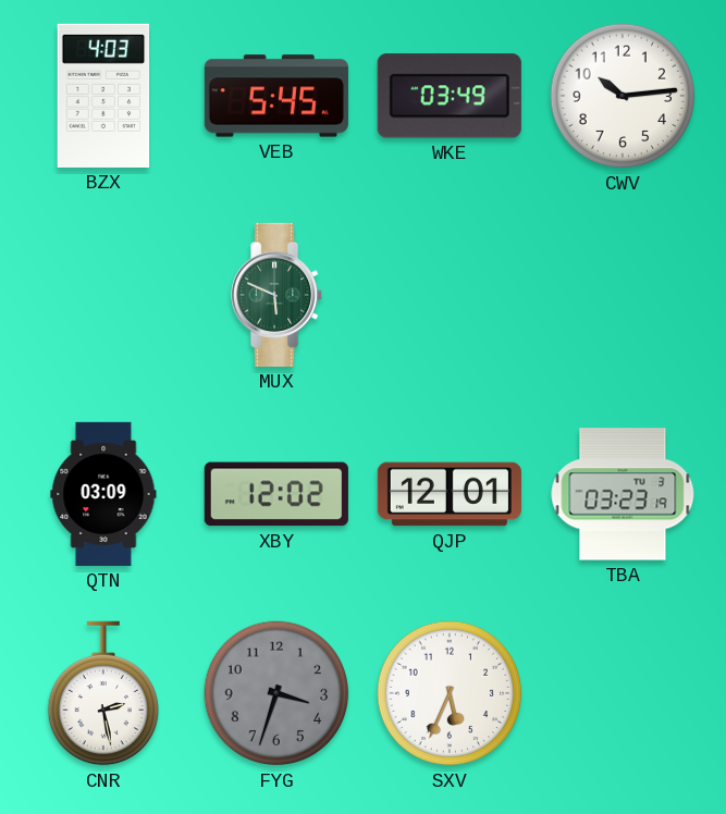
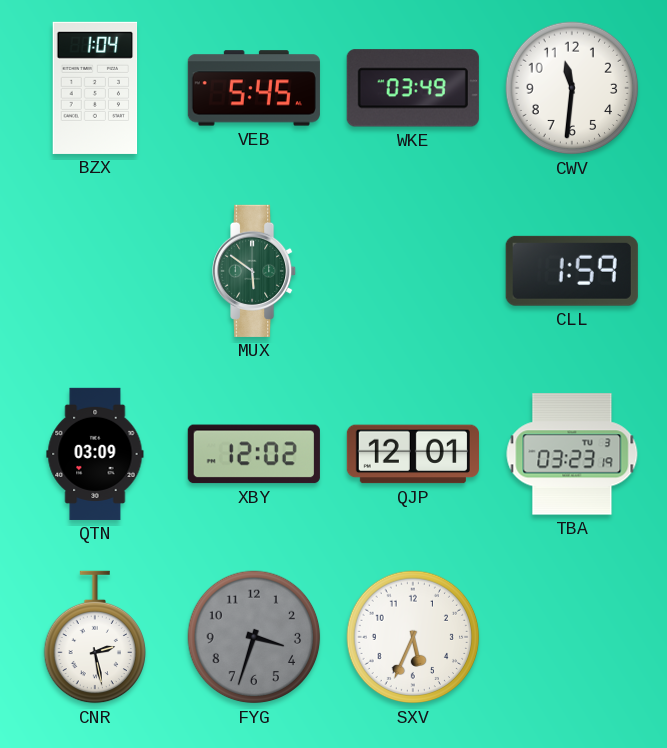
BZX: 4:03 -> 1:04
CWV: 10:14 -> 11:31
MUX: 5:49 -> 5:51
CLL: none -> 1:59
